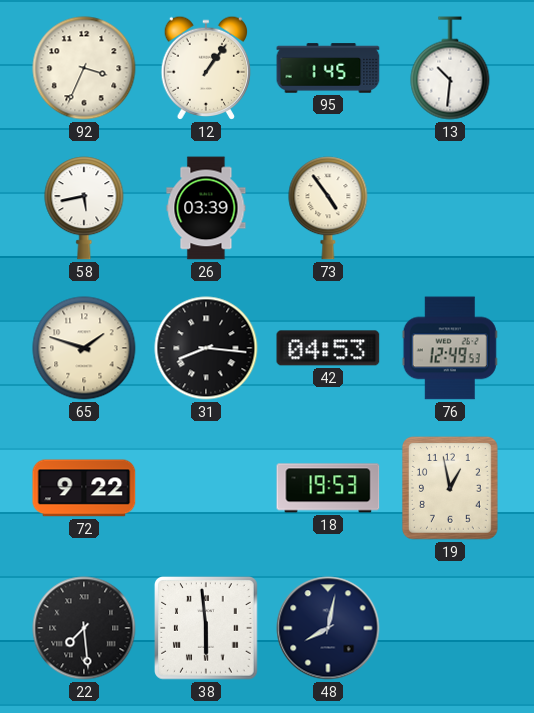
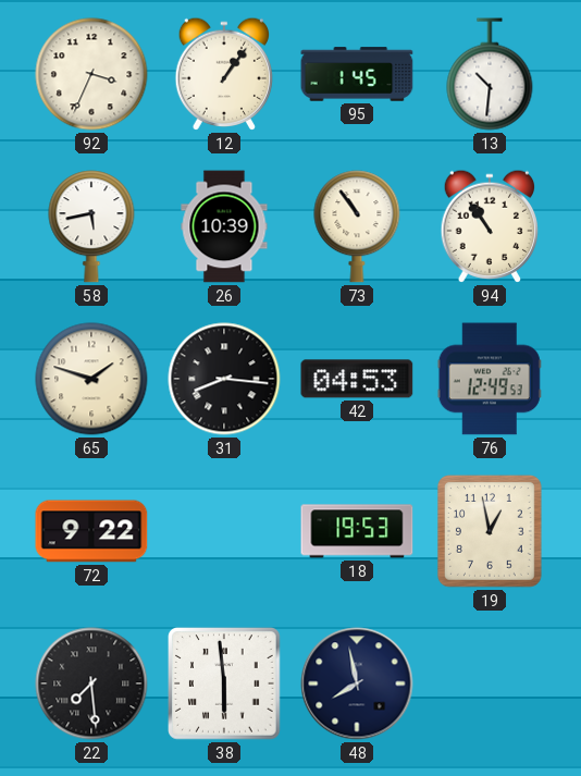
26: 03:39 -> 10:39
73: 4:54 -> 10:54
94: none -> 10:54
48: 8:02 -> 7:58
